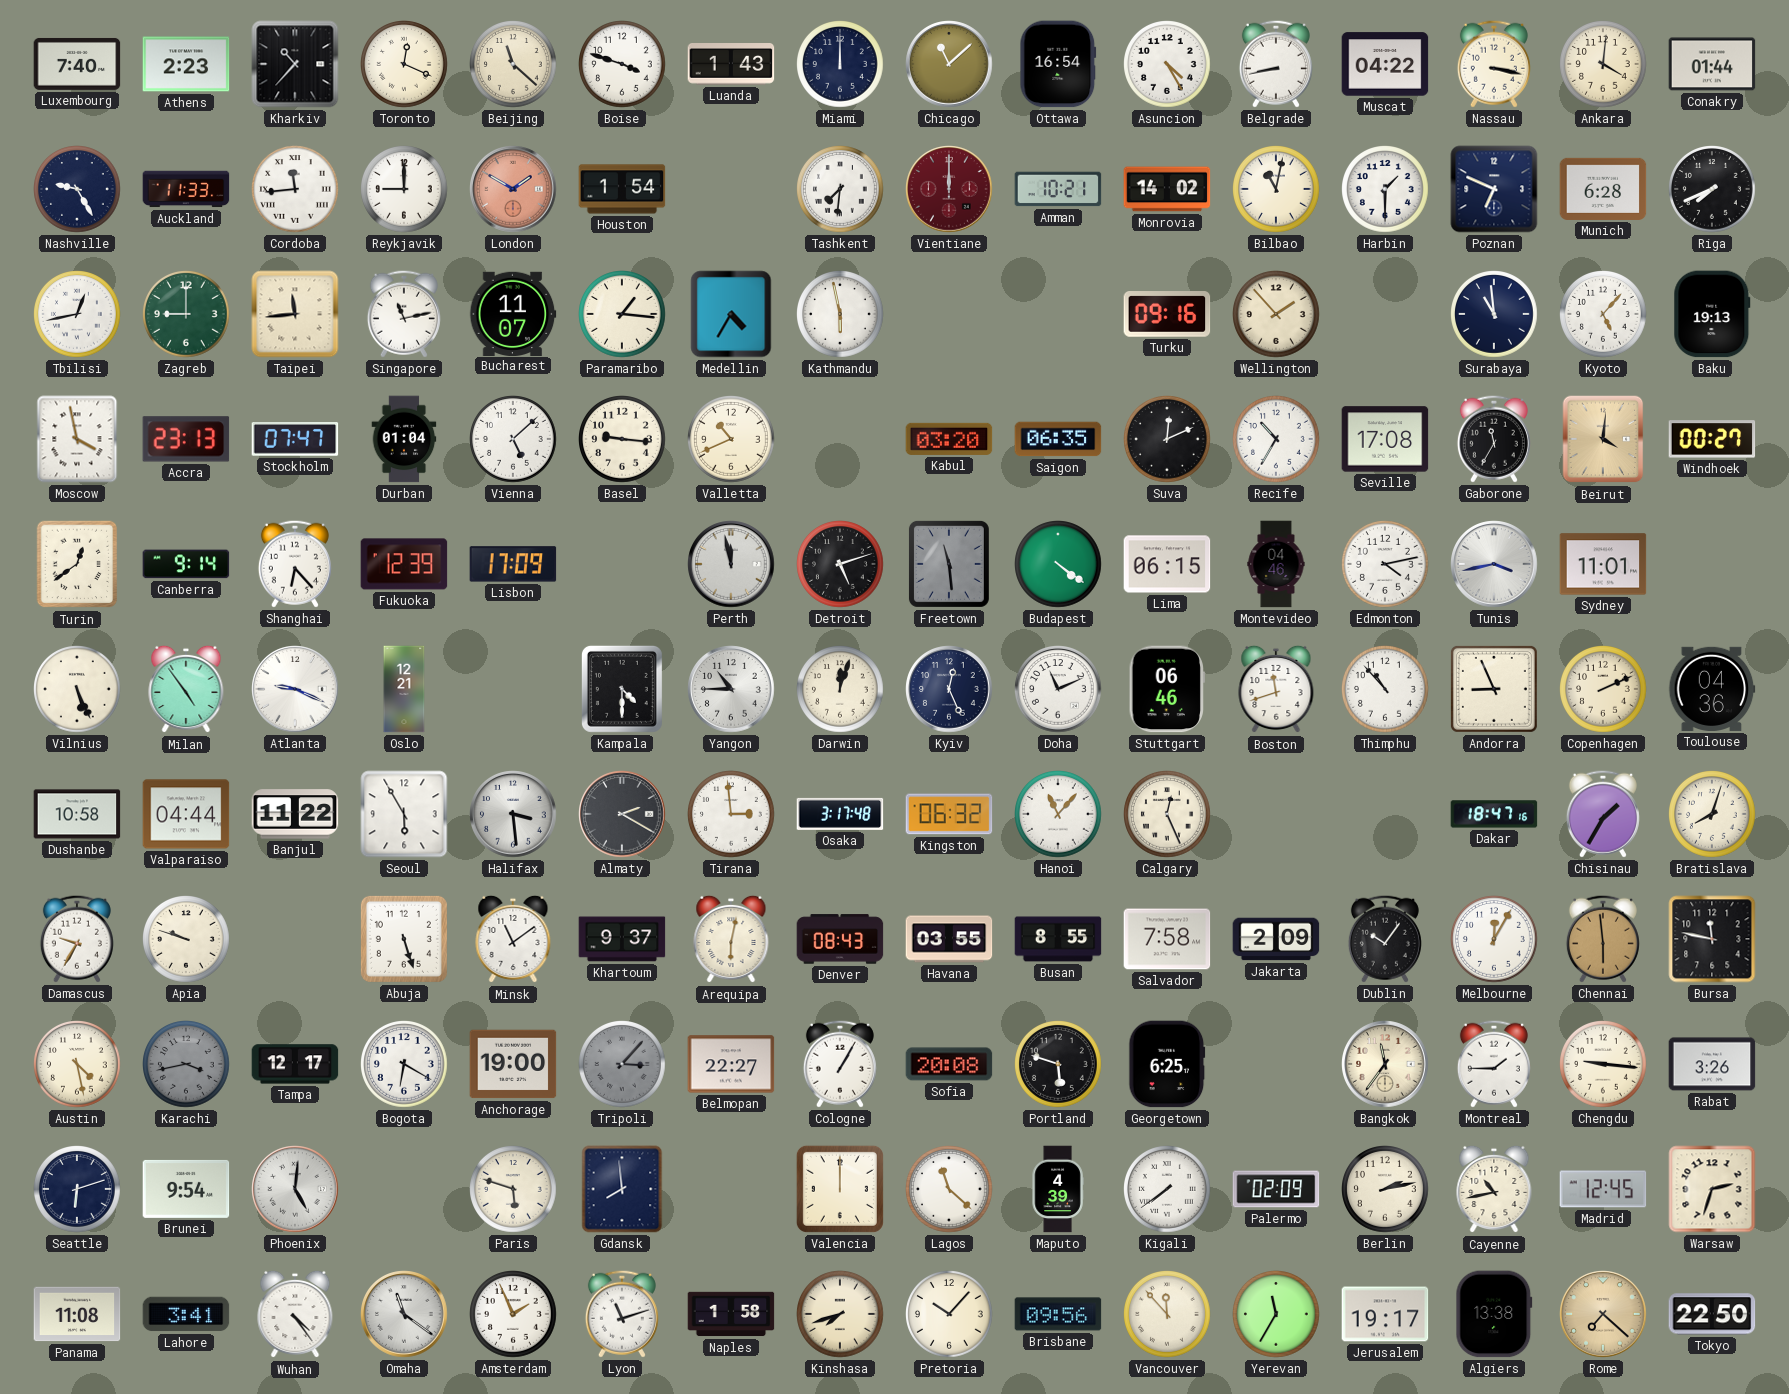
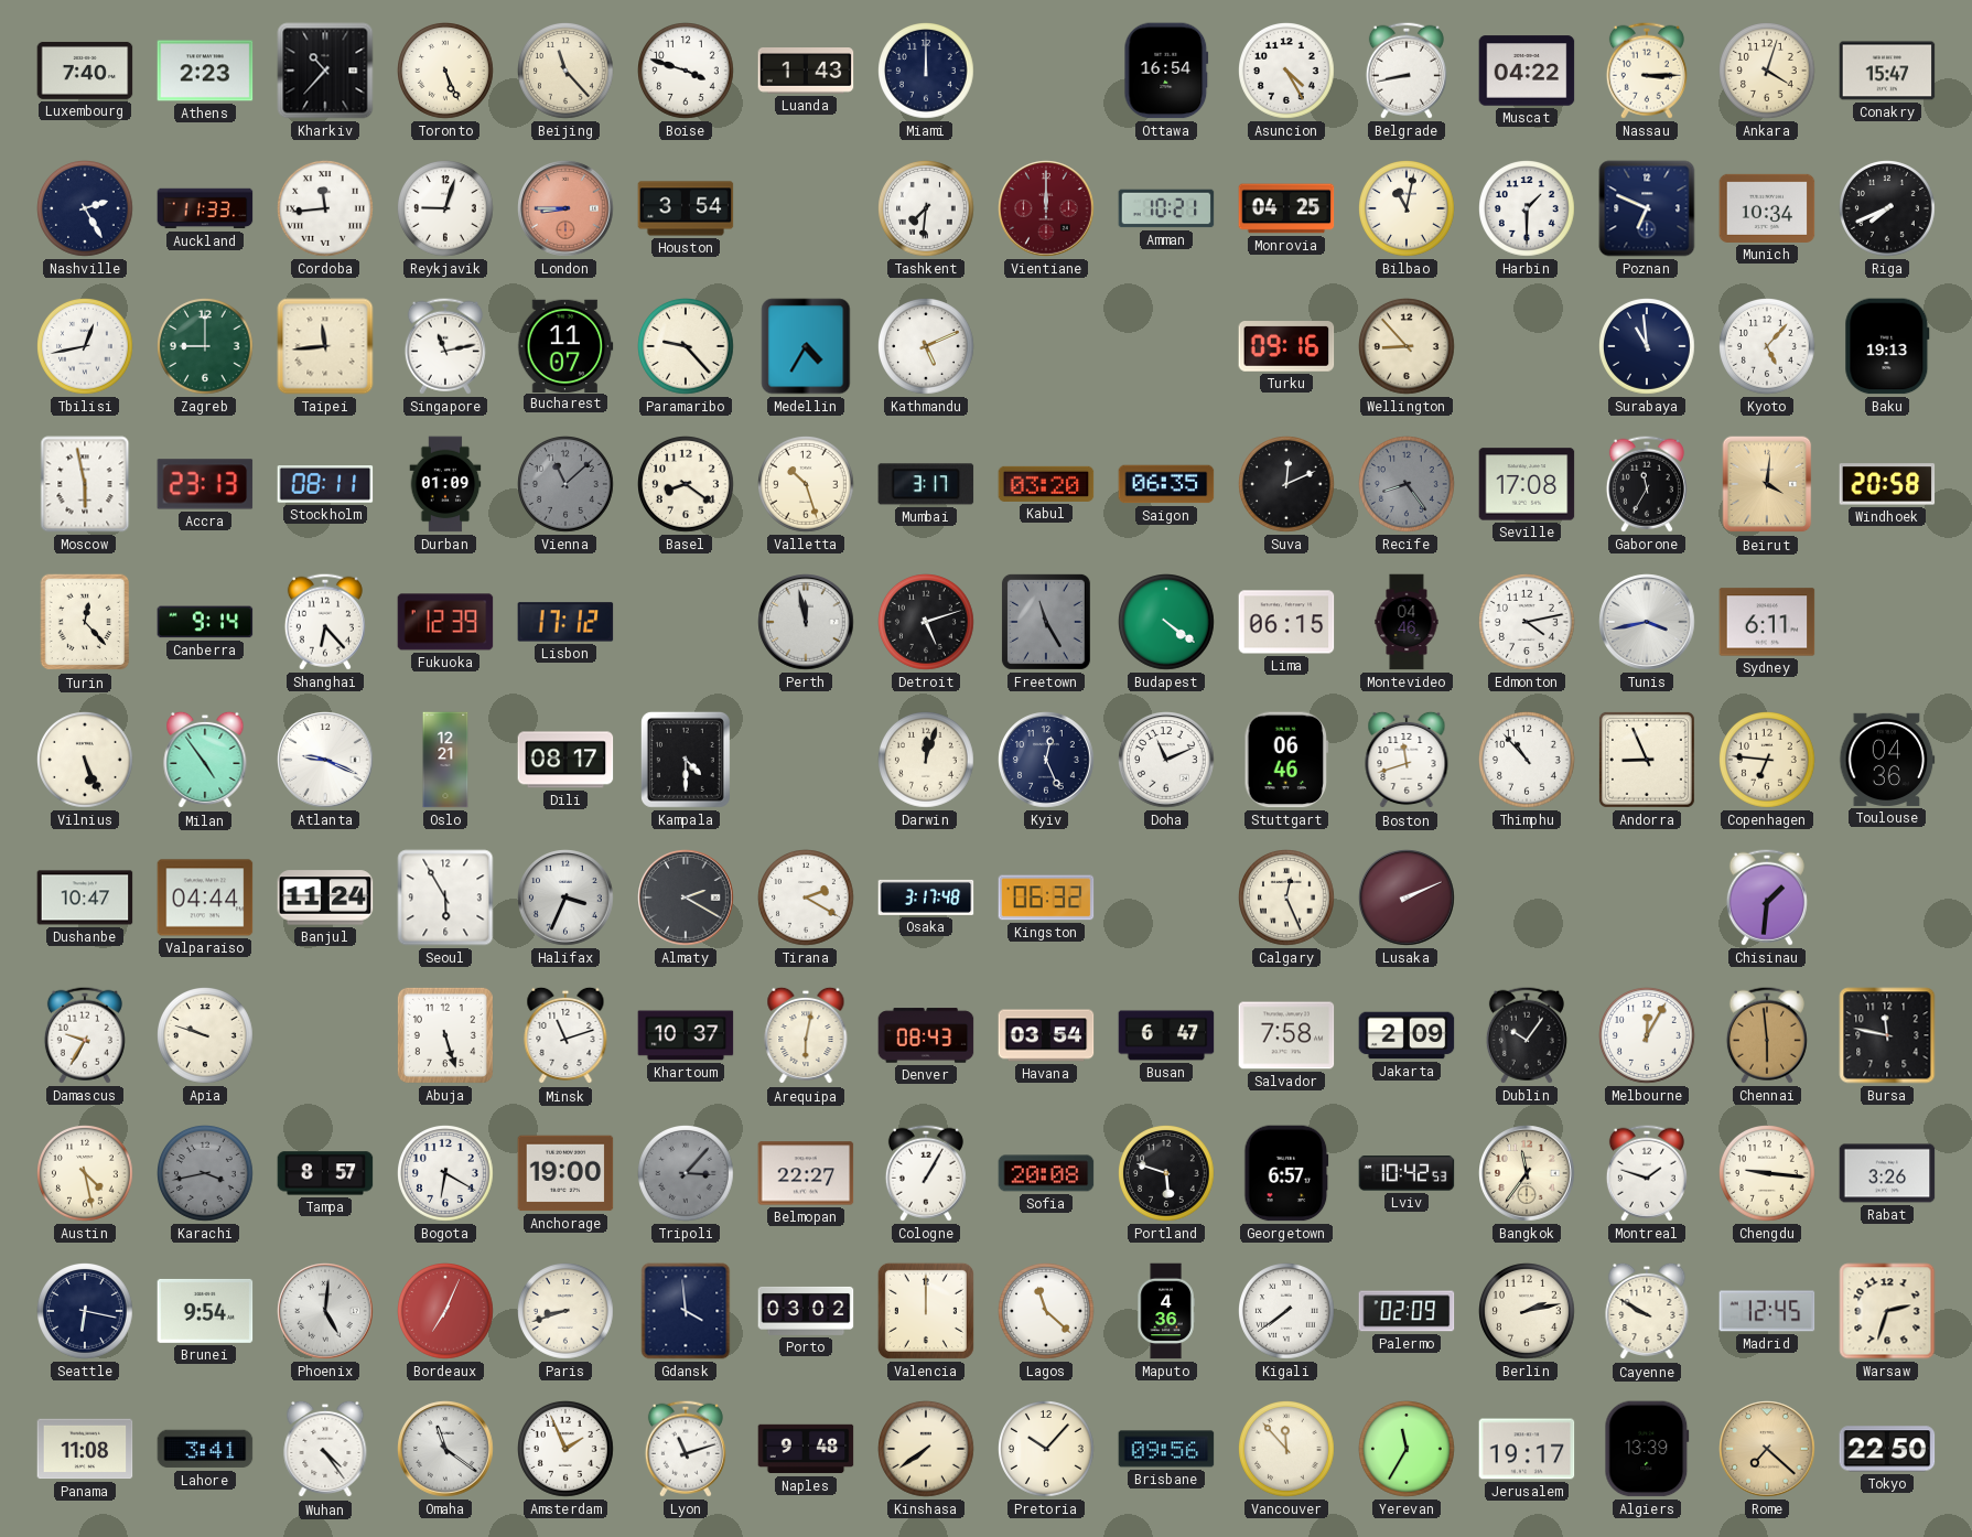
Toronto: 12:19 -> 5:26
Beijing: 11:22 -> 11:23
Chicago: 11:08 -> none
Nassau: 3:17 -> 3:15
Ankara: 4:01 -> 4:03
Conakry: 01:44 -> 15:47
Nashville: 9:25 -> 2:25
Reykjavik: 9:00 -> 9:03
London: 1:50 -> 8:45
Houston: 1:54 -> 3:54
Monrovia: 14:02 -> 04:25
Munich: 6:28 -> 10:34
Paramaribo: 1:16 -> 9:23
Kathmandu: 5:58 -> 5:11
Wellington: 1:53 -> 8:53
Moscow: 3:58 -> 5:58
Stockholm: 07:47 -> 08:11
Durban: 01:04 -> 01:09
Vienna: 5:08 -> 11:08
Vienna dial: white -> grey
Basel: 9:16 -> 8:21
Valletta: 10:41 -> 10:27
Mumbai: none -> 3:17
Recife: 10:35 -> 8:24
Recife dial: white -> grey
Windhoek: 00:27 -> 20:58
Turin: 12:39 -> 12:23
Lisbon: 17:09 -> 17:12
Freetown: 11:29 -> 11:25
Sydney: 11:01 -> 6:11
Dili: none -> 08:17
Yangon: 10:45 -> none
Copenhagen: 2:11 -> 6:46
Dushanbe: 10:58 -> 10:47
Banjul: 11:22 -> 11:24
Halifax: 3:29 -> 3:34
Tirana: 2:59 -> 2:20
Hanoi: 11:07 -> none
Lusaka: none -> 2:11
Dakar: 18:47 -> none
Chisinau: 1:35 -> 1:31
Bratislava: 8:03 -> none
Minsk: 11:09 -> 11:12
Khartoum: 9:37 -> 10:37
Havana: 03:55 -> 03:54
Busan: 8:55 -> 6:47
Tampa: 12:17 -> 8:57
Georgetown: 6:25 -> 6:57
Lviv: none -> 10:42
Montreal: 1:45 -> 1:48
Seattle: 6:12 -> 6:17
Bordeaux: none -> 7:04
Paris: 5:48 -> 8:42
Gdansk: 7:59 -> 3:59
Porto: none -> 03:02
Maputo: 4:39 -> 4:36
Cayenne: 10:43 -> 9:50
Naples: 1:58 -> 9:48
Kinshasa: 7:42 -> 7:39
Algiers: 13:38 -> 13:39
